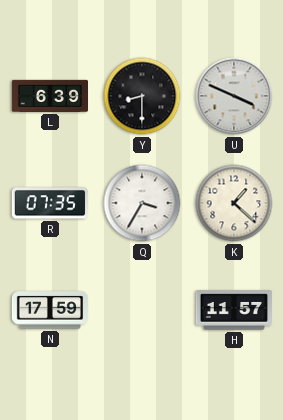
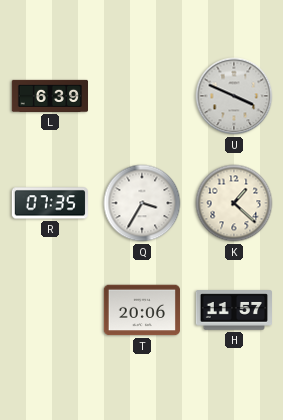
Y: 8:30 -> none
N: 17:59 -> none
T: none -> 20:06
